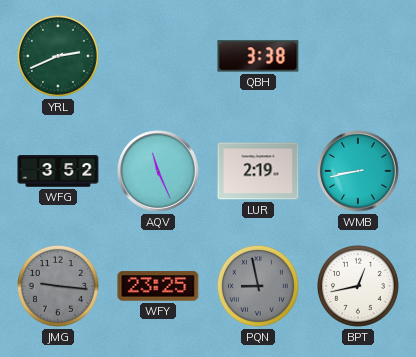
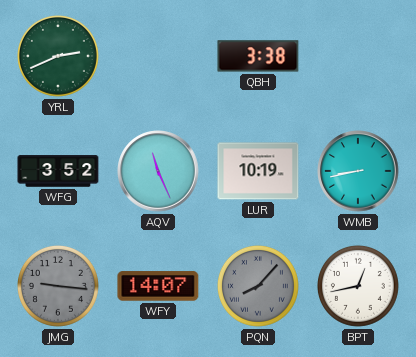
LUR: 2:19 -> 10:19
WFY: 23:25 -> 14:07
PQN: 8:58 -> 8:07
